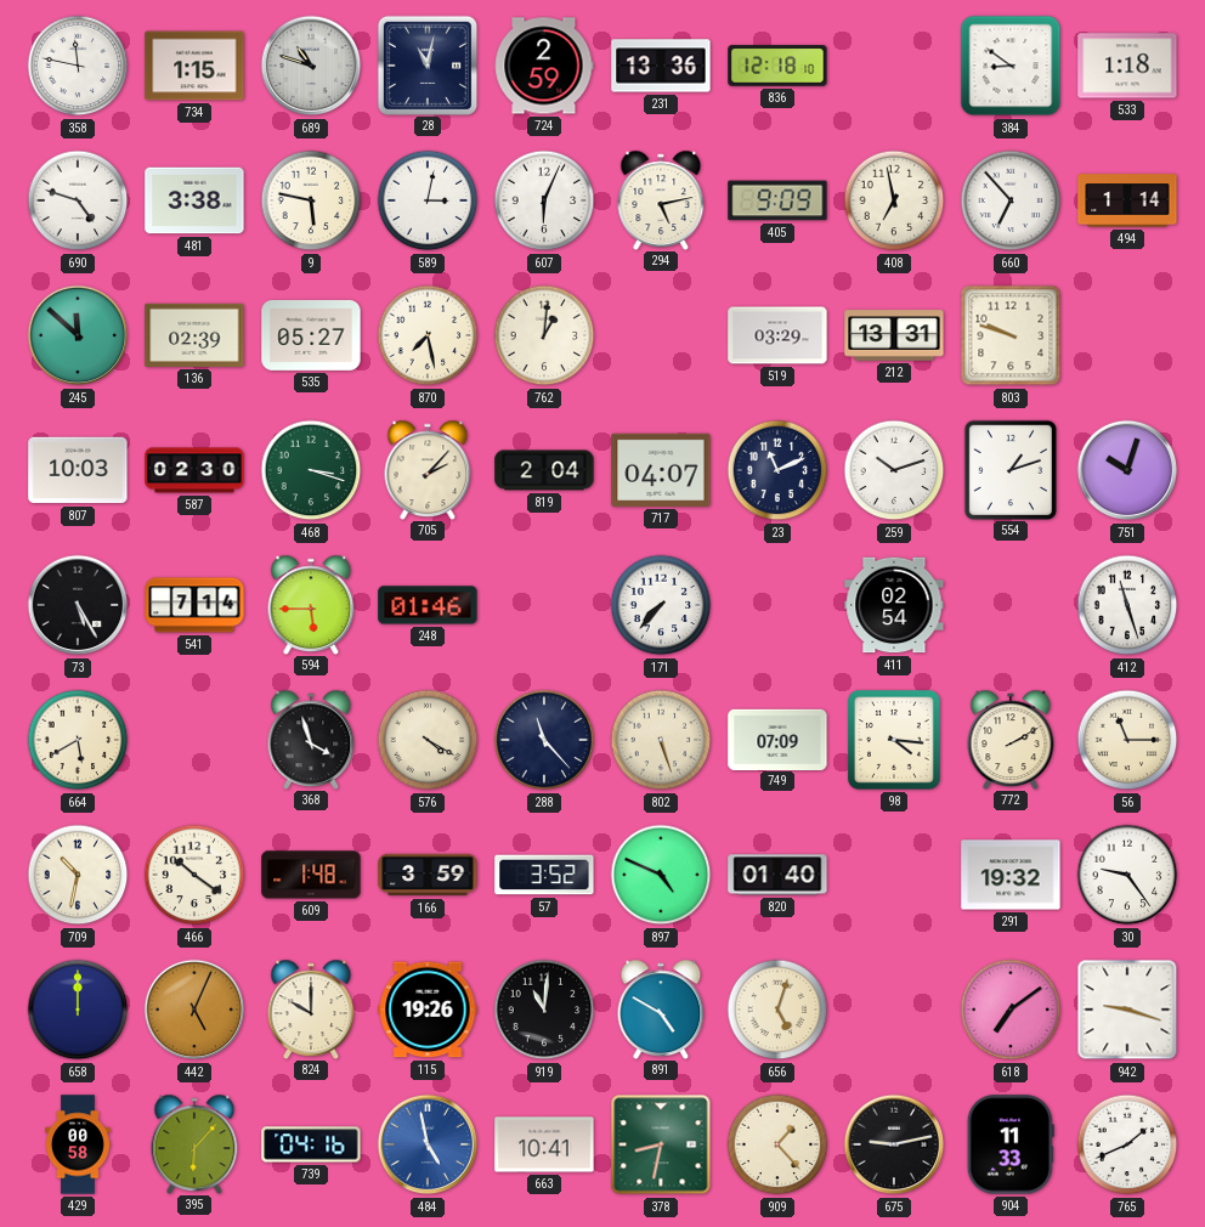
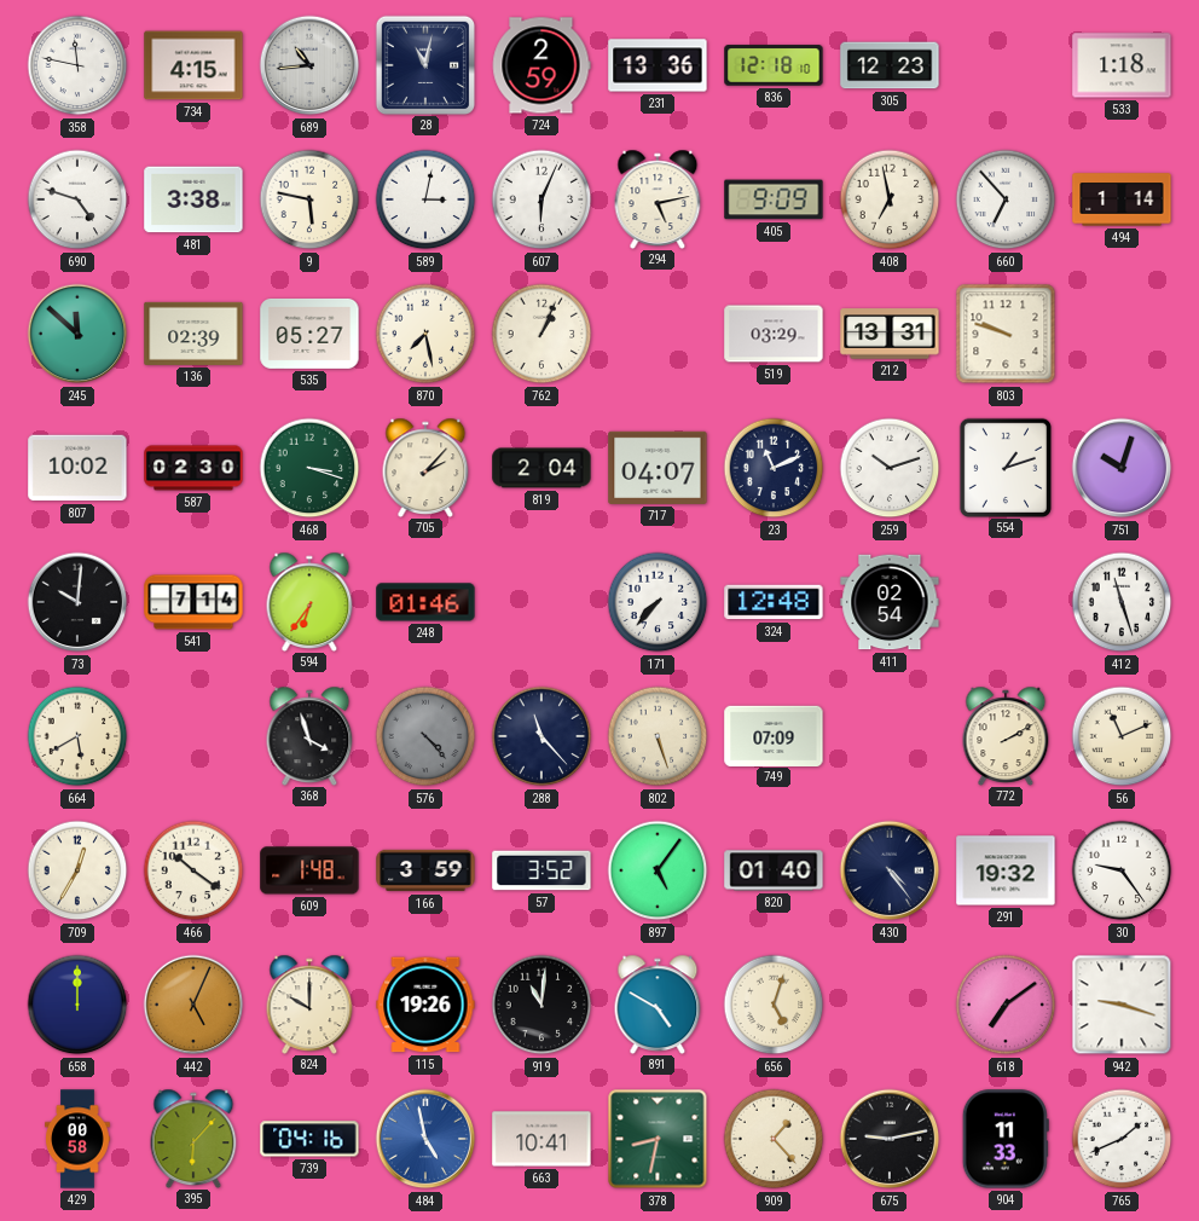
734: 1:15 -> 4:15
689: 10:48 -> 10:44
305: none -> 12:23
384: 8:51 -> none
762: 1:01 -> 1:04
807: 10:03 -> 10:02
73: 5:25 -> 10:01
594: 5:45 -> 6:36
324: none -> 12:48
576: 4:20 -> 4:23
576 dial: cream -> grey
98: 4:16 -> none
56: 11:15 -> 11:11
709: 10:32 -> 12:35
897: 4:49 -> 5:06
430: none -> 4:24
